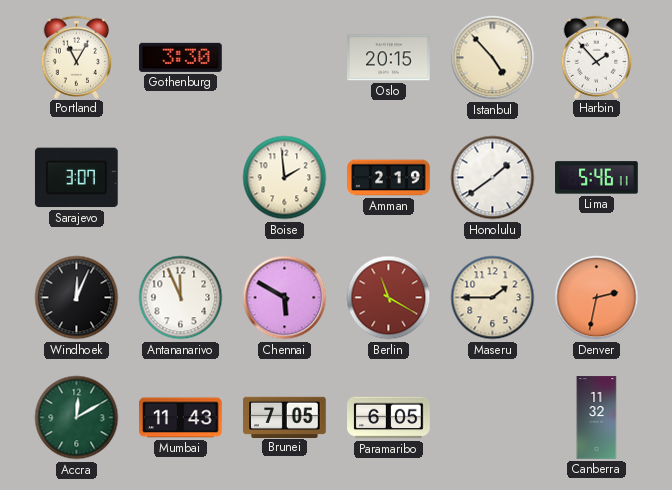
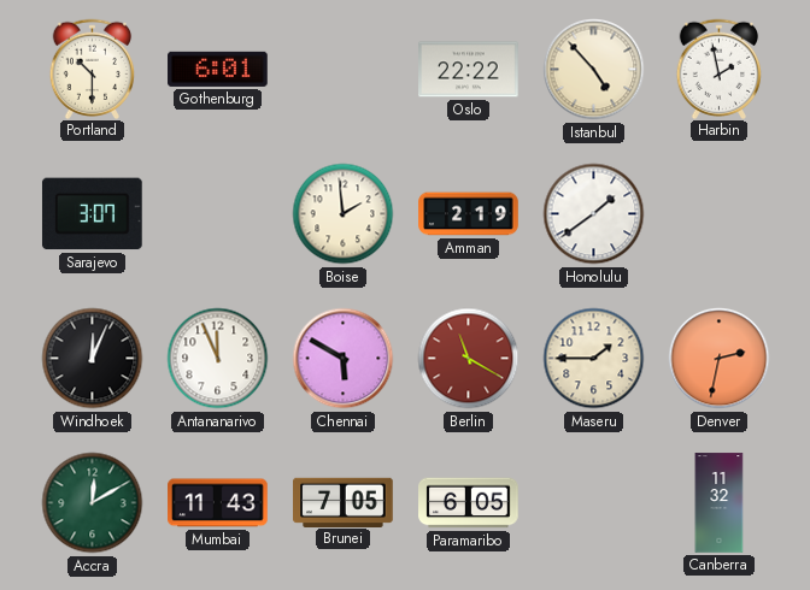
Portland: 11:05 -> 10:30
Gothenburg: 3:30 -> 6:01
Oslo: 20:15 -> 22:22
Harbin: 1:53 -> 1:58
Lima: 5:46 -> none
